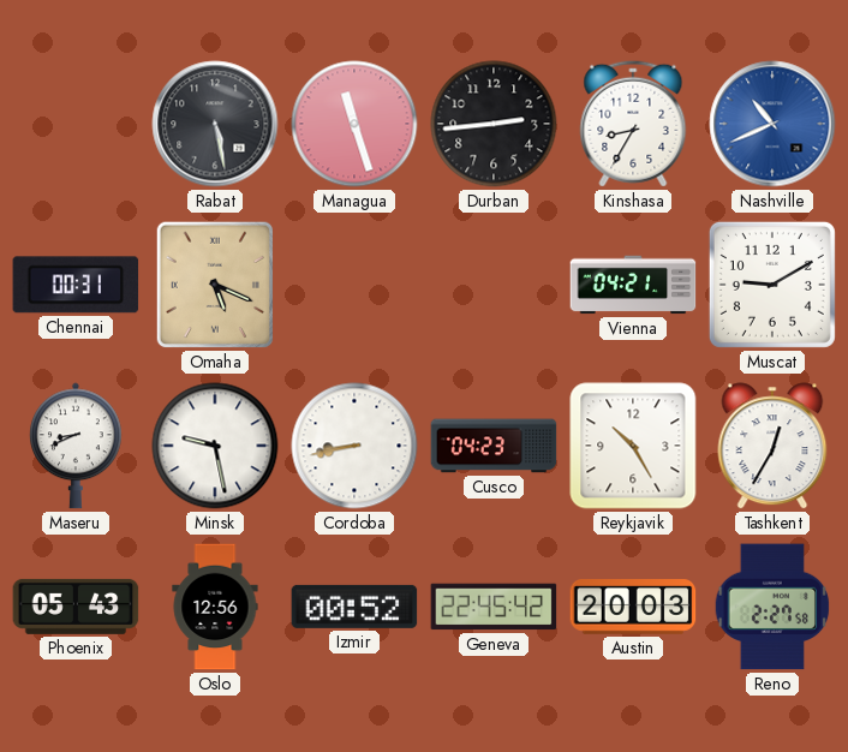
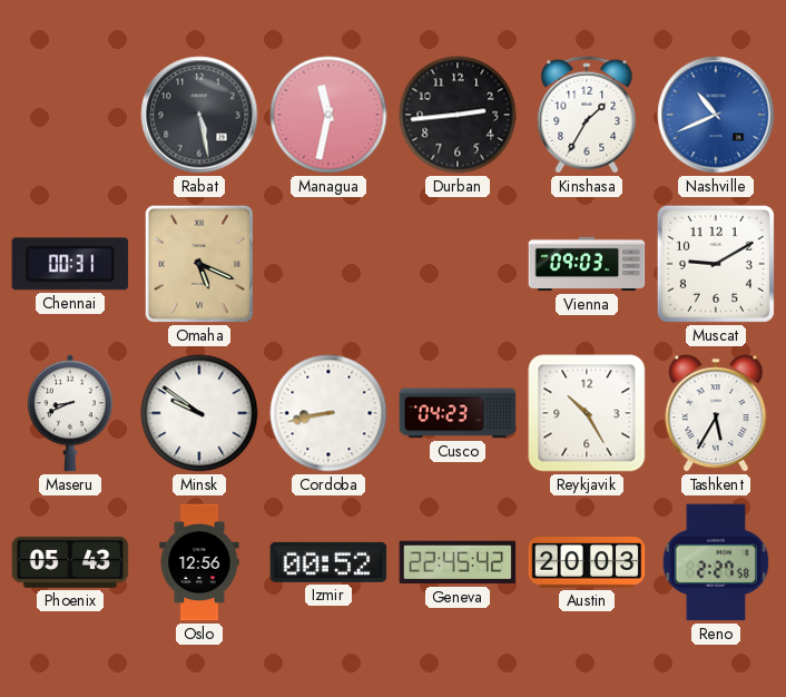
Managua: 11:27 -> 11:32
Kinshasa: 8:35 -> 1:35
Vienna: 04:21 -> 09:03
Minsk: 9:28 -> 9:51
Tashkent: 12:35 -> 5:35
